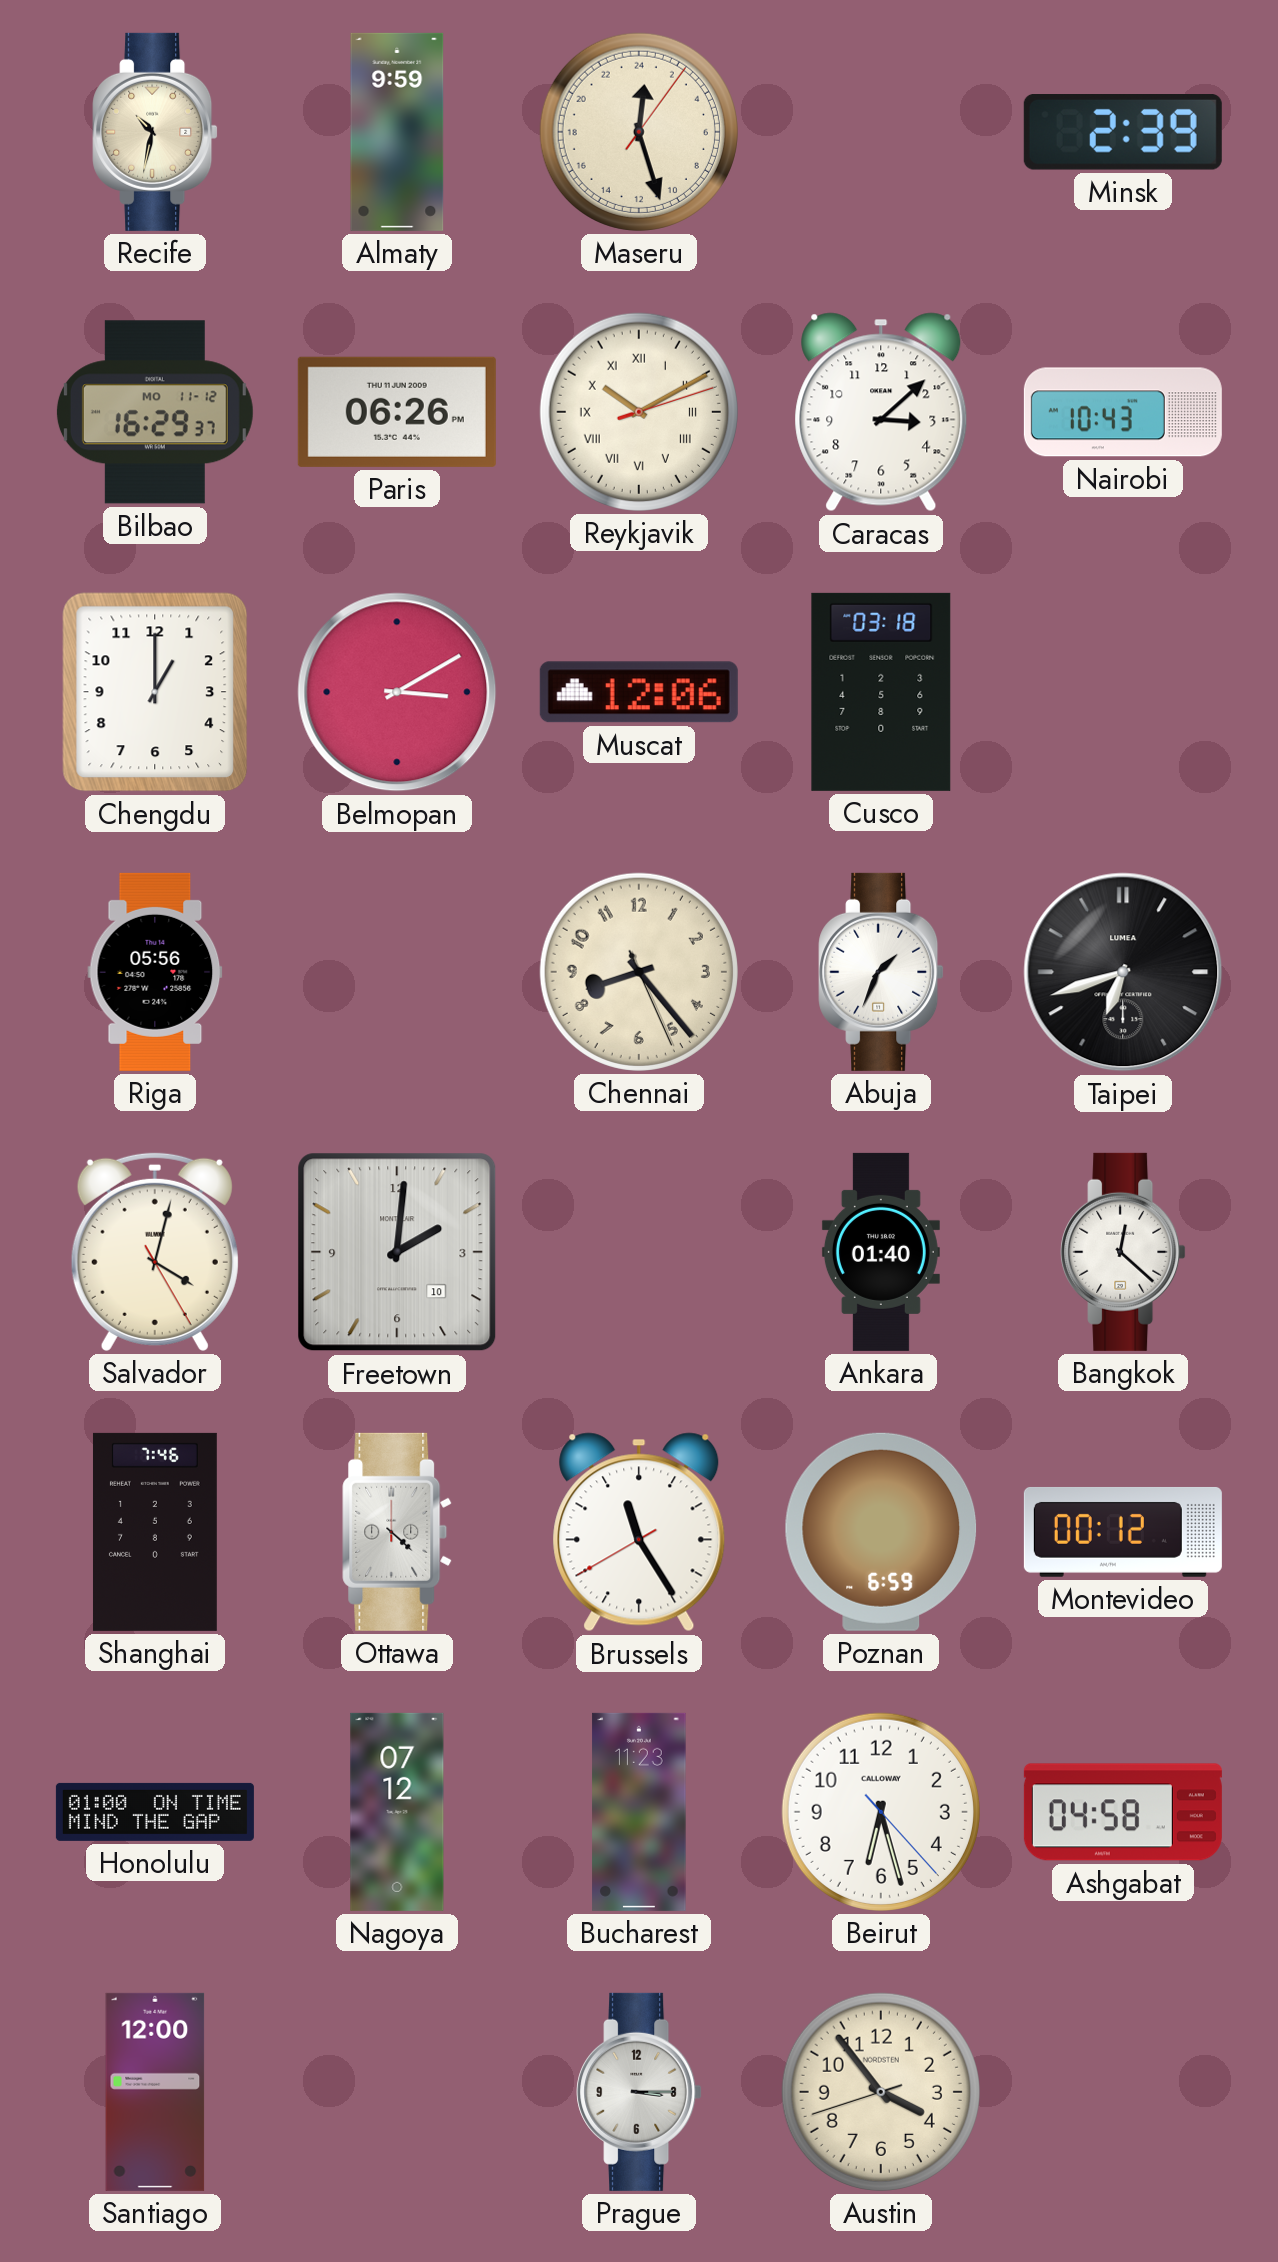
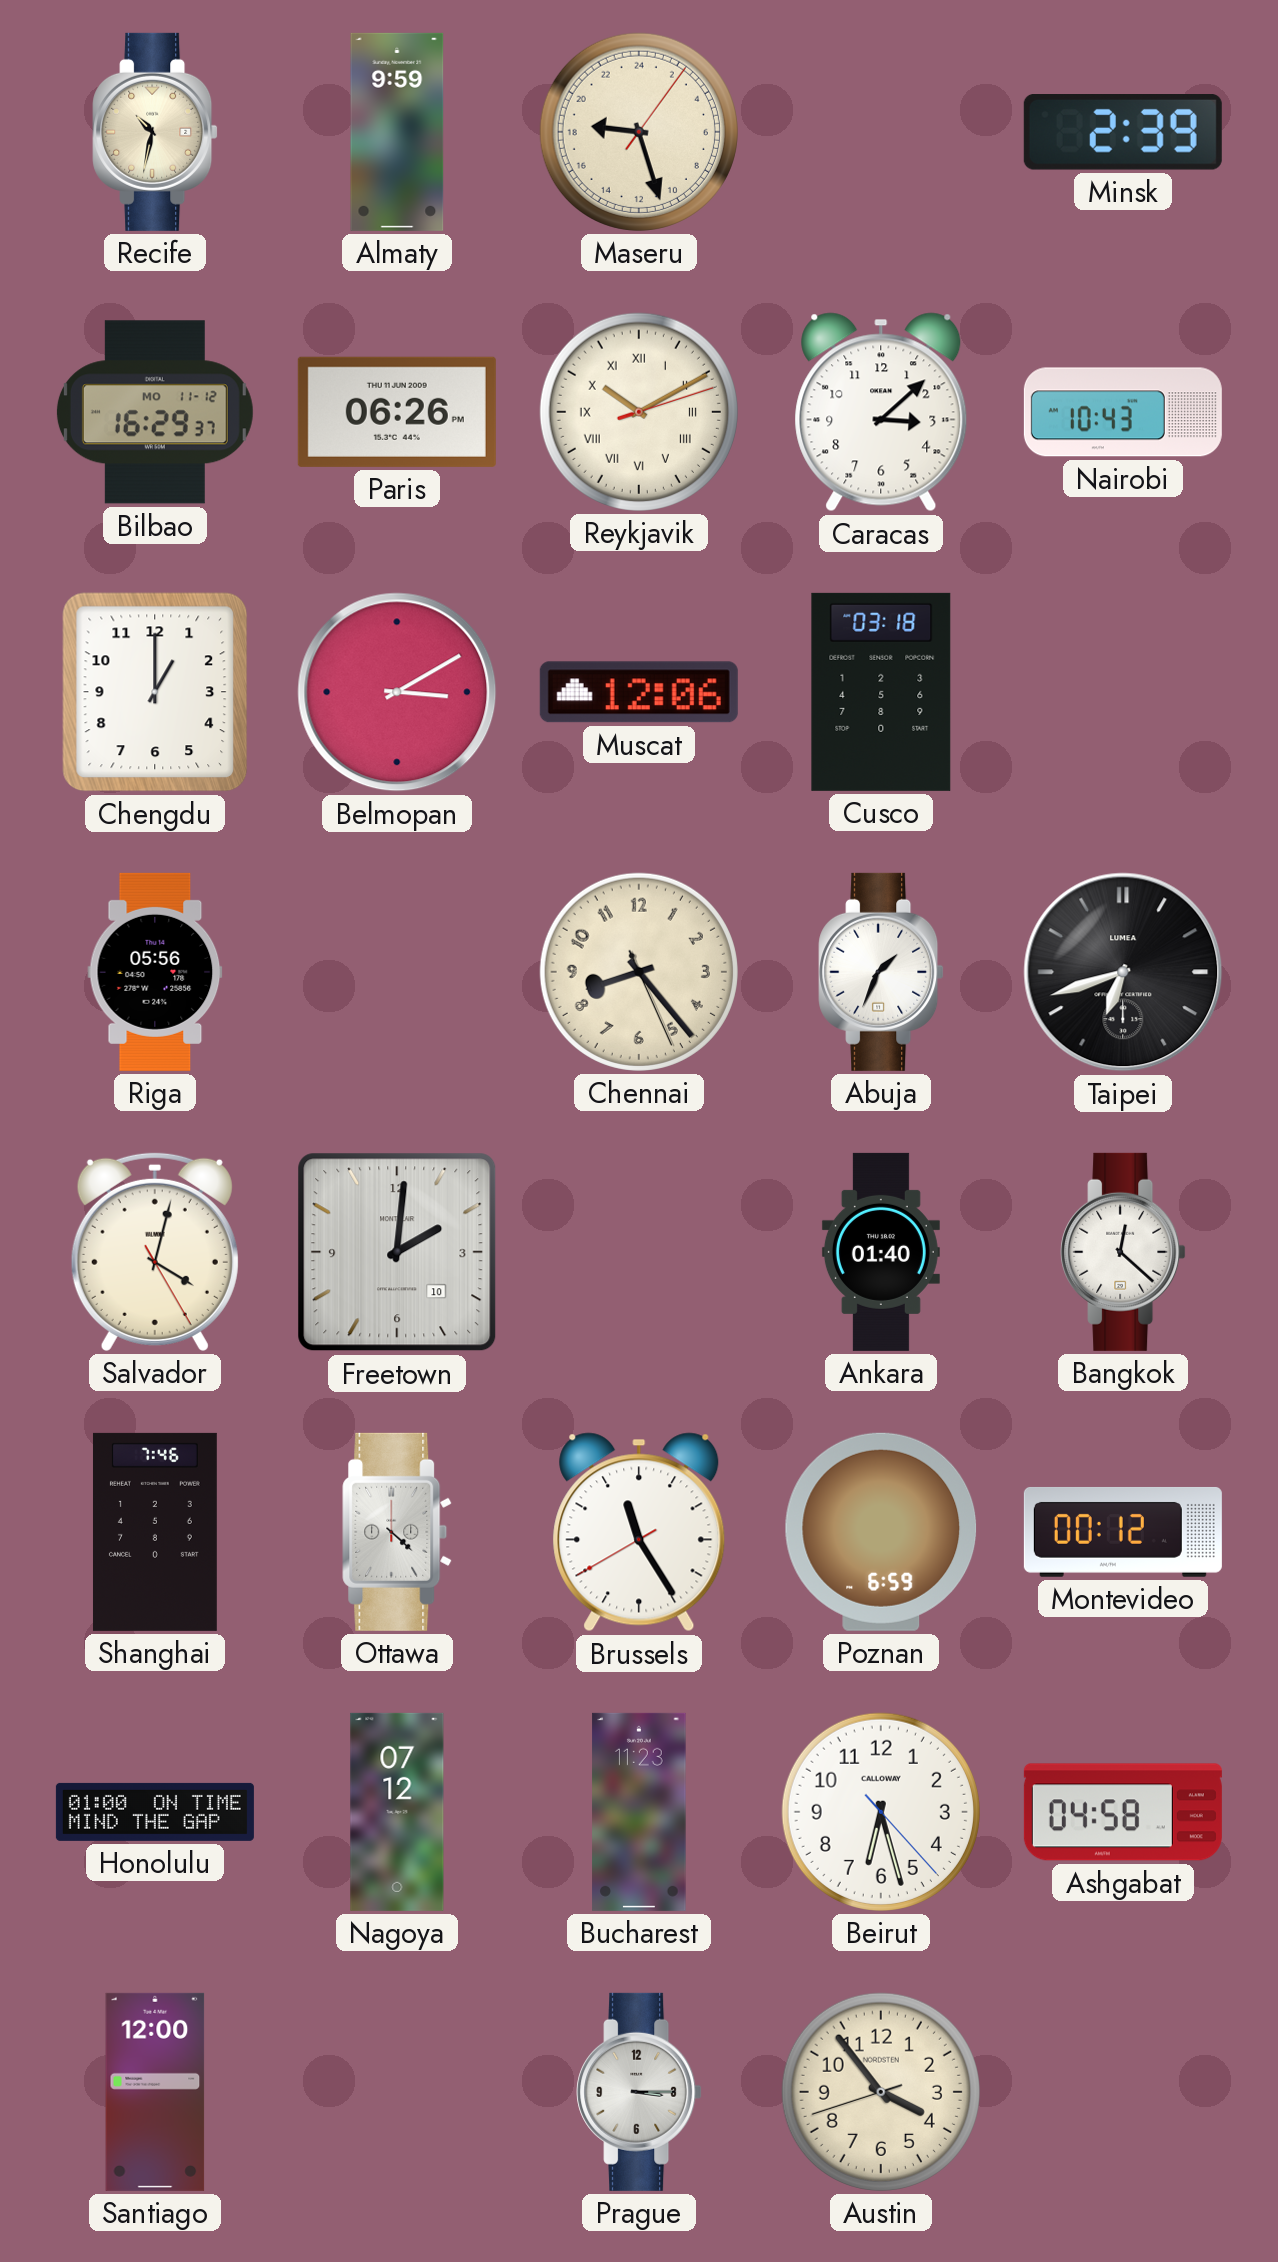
Maseru: 0:27 -> 18:27
